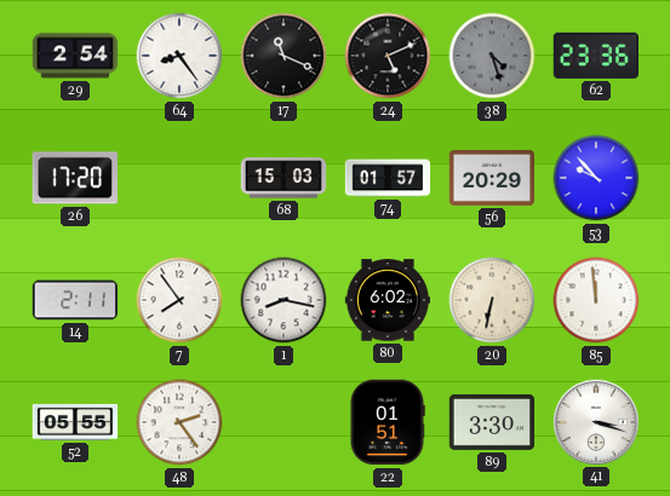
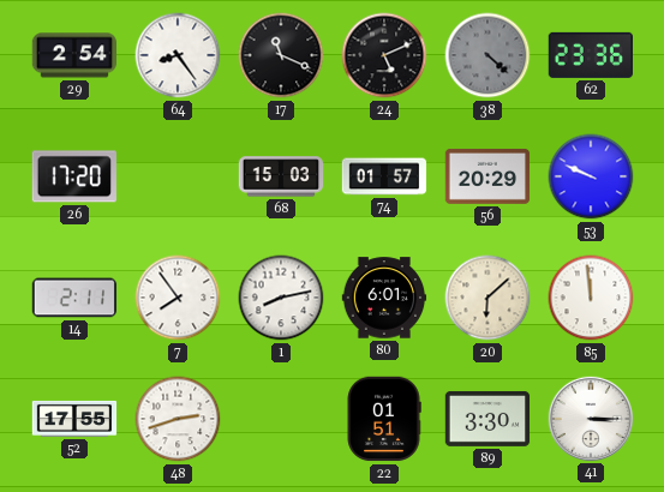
38: 4:27 -> 4:22
53: 9:53 -> 9:49
1: 8:17 -> 8:13
80: 6:02 -> 6:01
20: 6:32 -> 6:08
52: 05:55 -> 17:55
48: 2:24 -> 2:42
41: 3:18 -> 3:15
